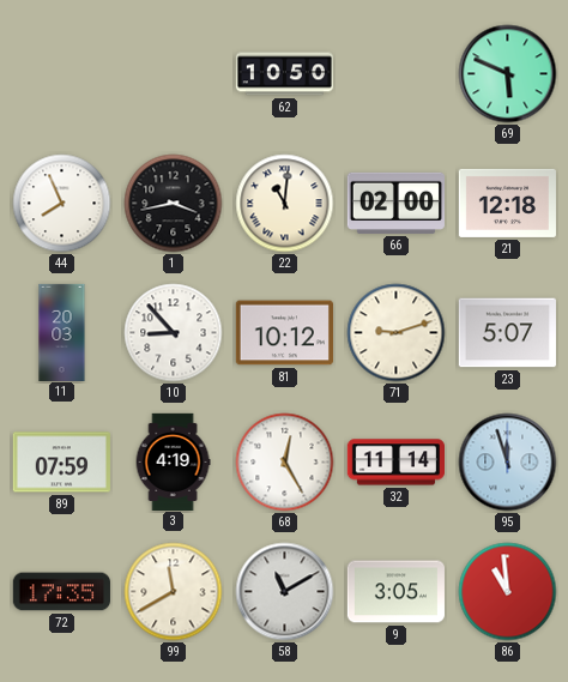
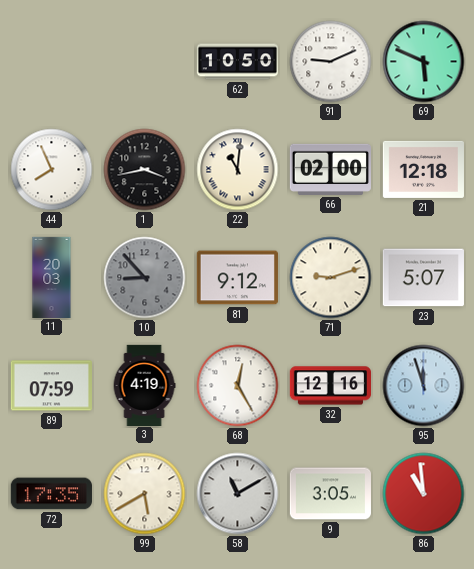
91: none -> 9:11
10 dial: white -> grey
81: 10:12 -> 9:12
32: 11:14 -> 12:16
99: 11:40 -> 5:40
